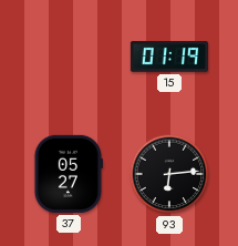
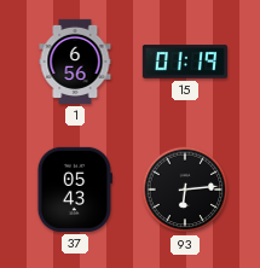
1: none -> 6:56
37: 05:27 -> 05:43
